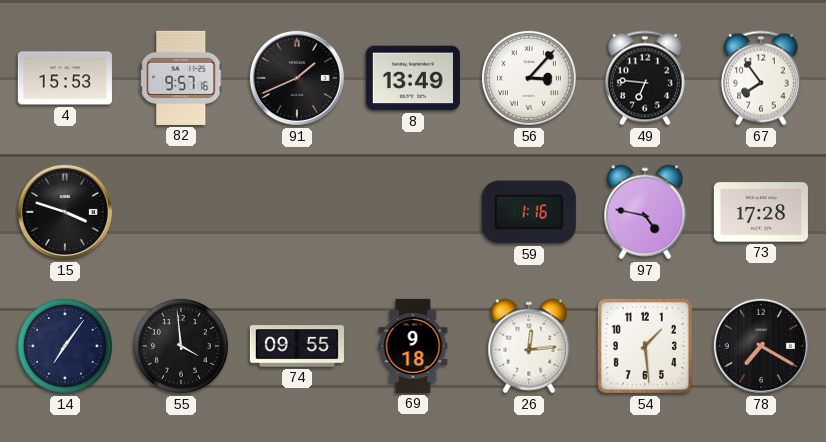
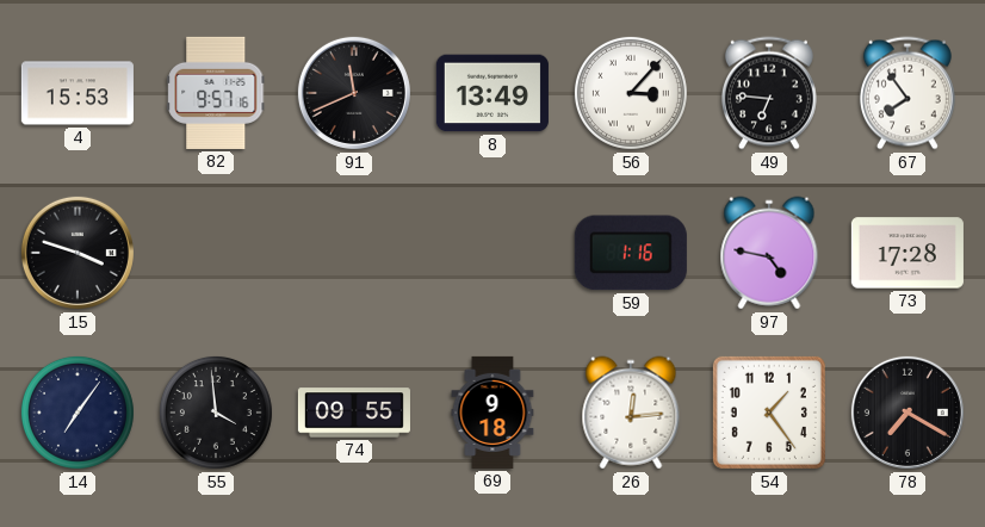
91: 1:41 -> 11:41
54: 1:29 -> 1:24
